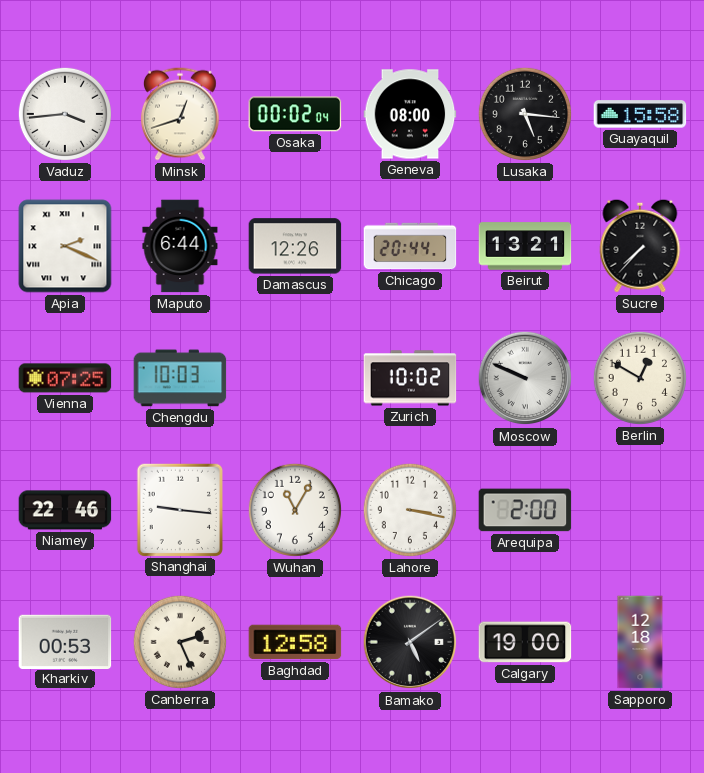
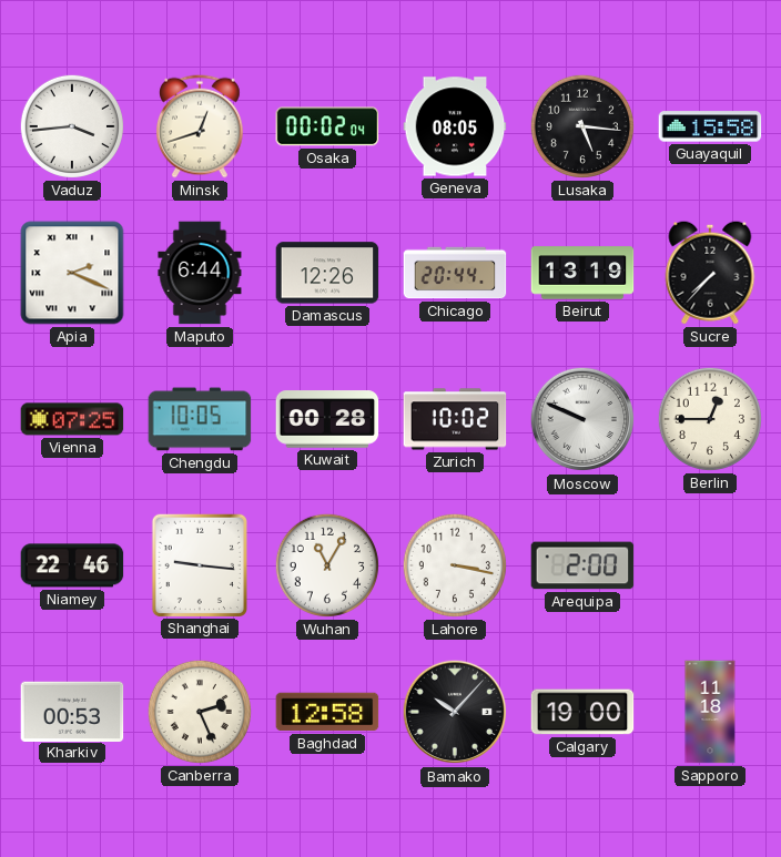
Geneva: 08:00 -> 08:05
Beirut: 13:21 -> 13:19
Chengdu: 10:03 -> 10:05
Kuwait: none -> 00:28
Berlin: 12:50 -> 12:45
Bamako: 5:09 -> 10:07
Sapporo: 12:18 -> 11:18
